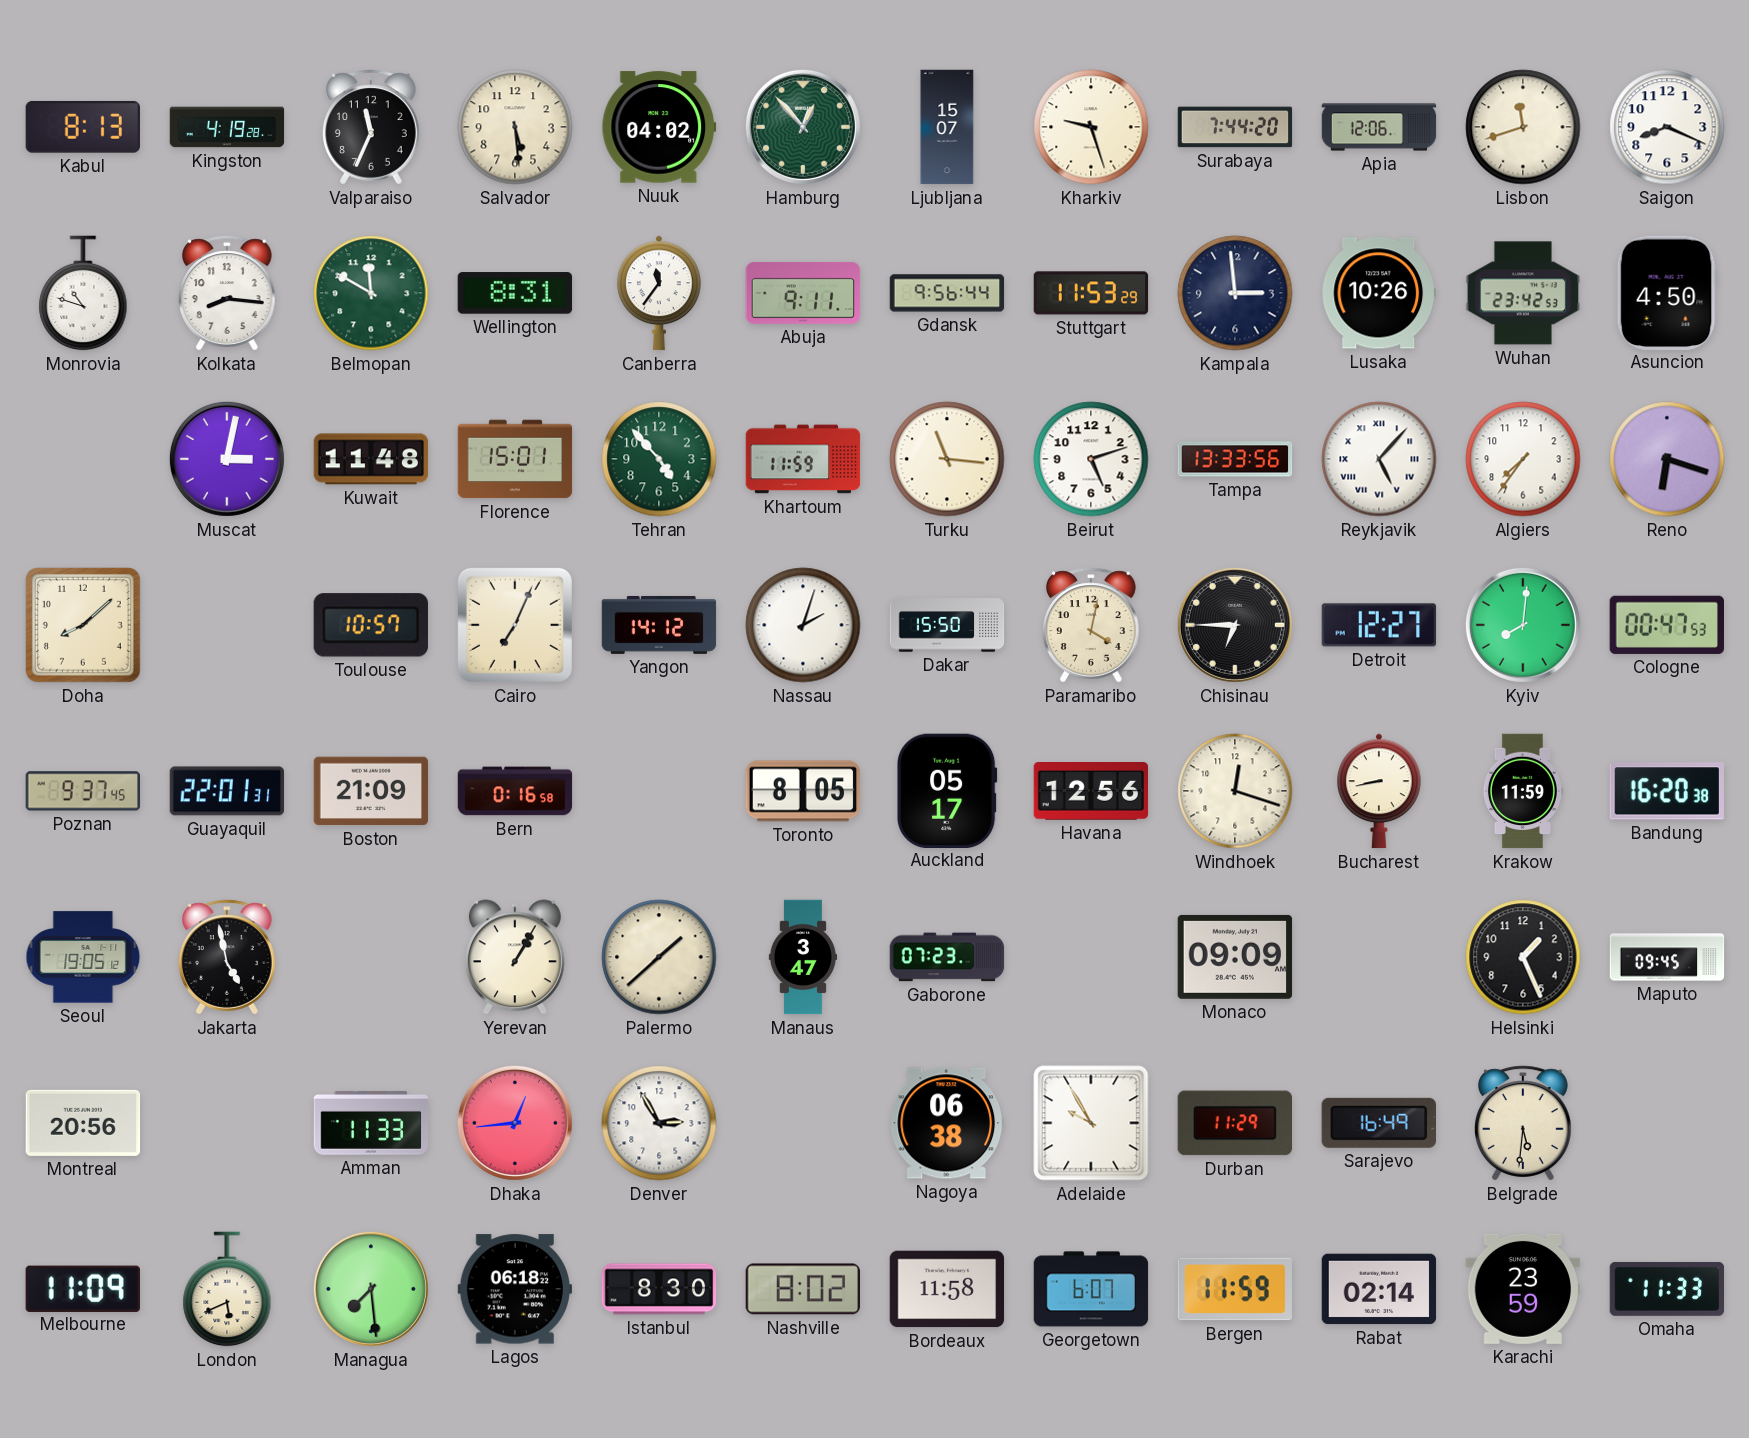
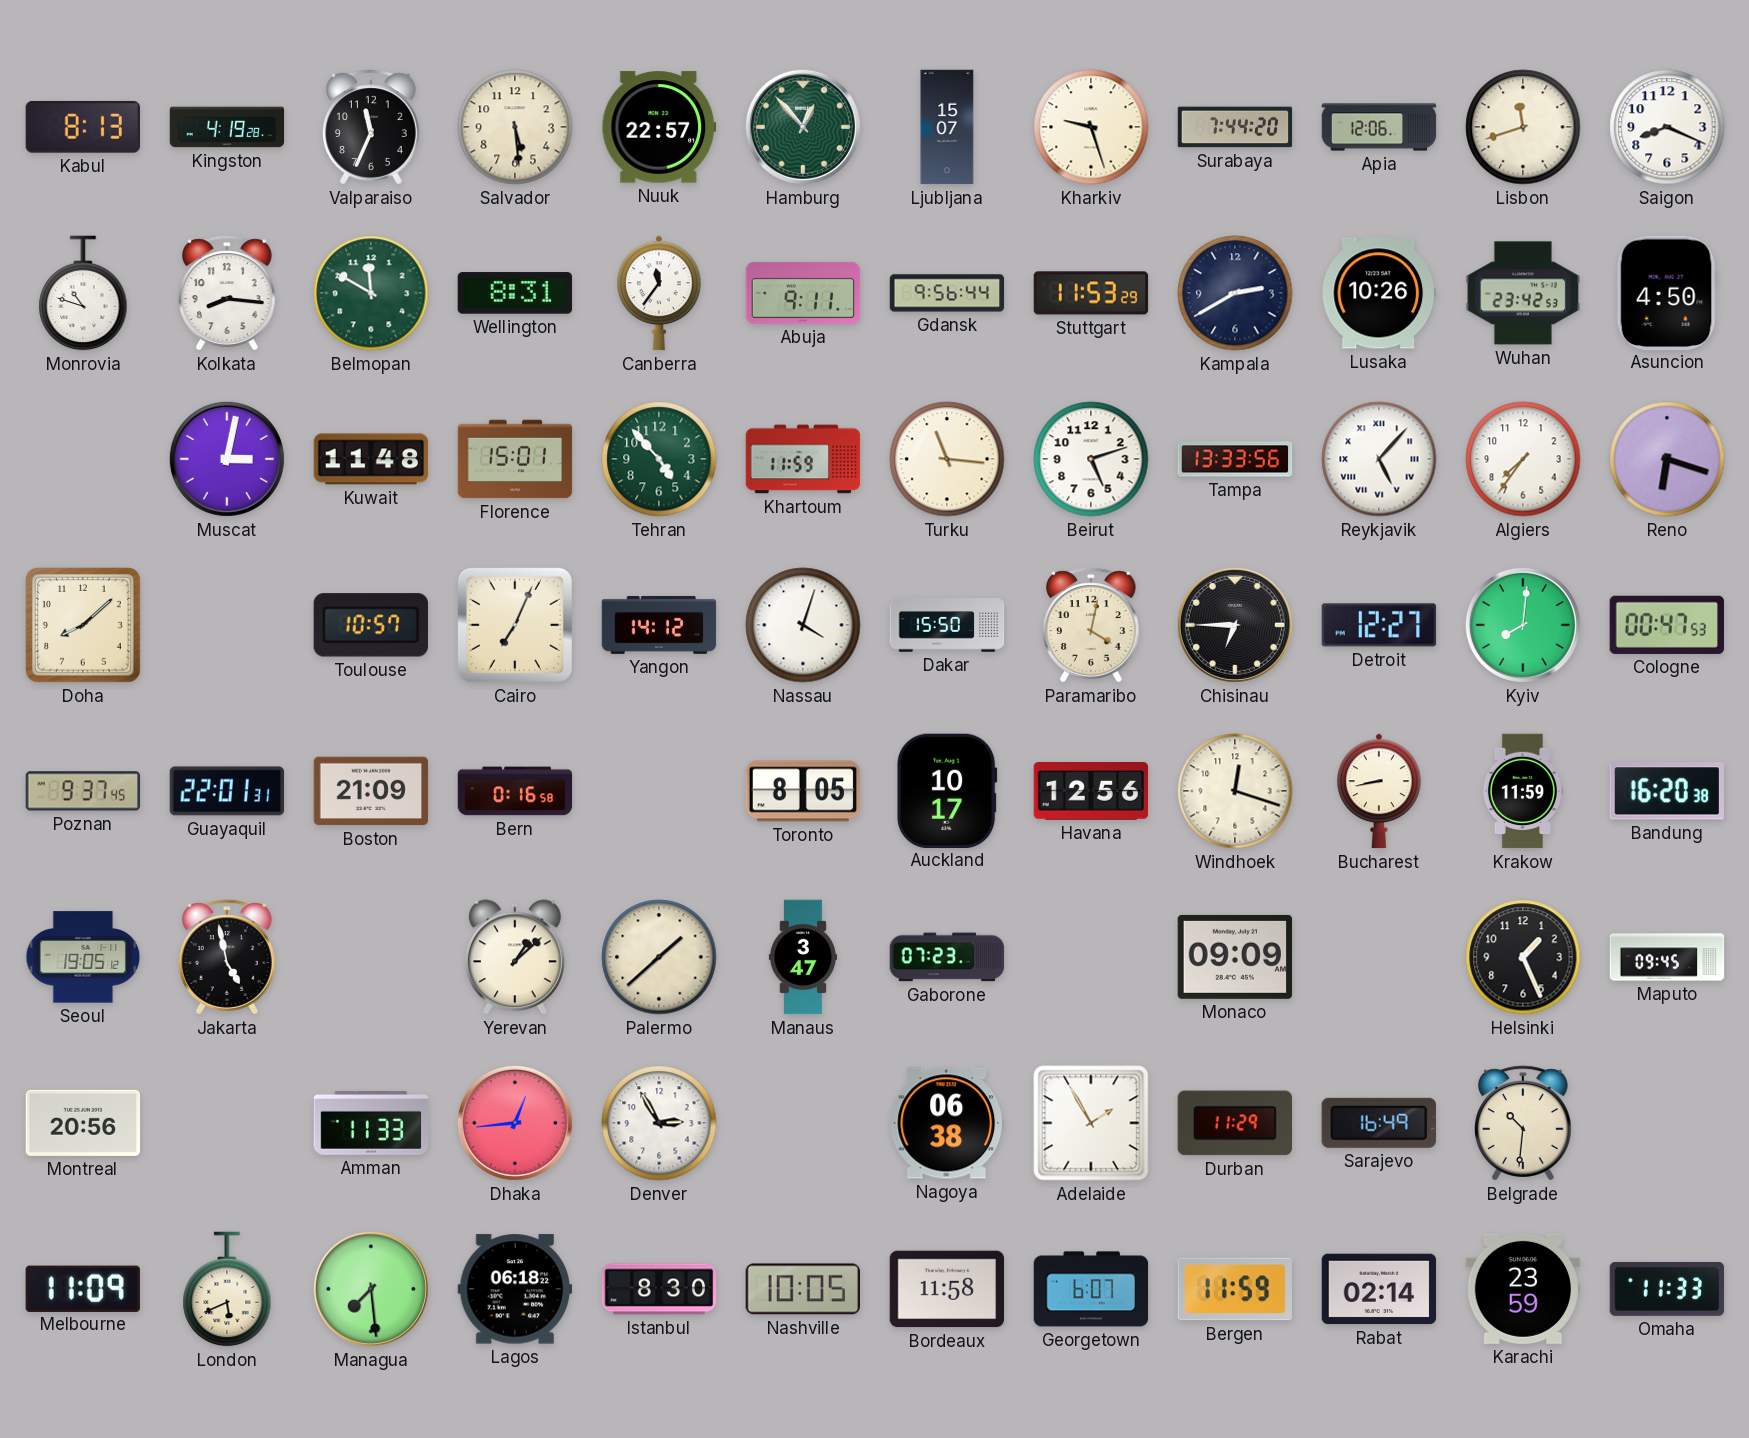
Nuuk: 04:02 -> 22:57
Kampala: 2:59 -> 2:40
Nassau: 2:03 -> 4:03
Auckland: 05:17 -> 10:17
Yerevan: 1:05 -> 1:08
Adelaide: 9:55 -> 1:55
Belgrade: 5:31 -> 10:31
Nashville: 8:02 -> 10:05
